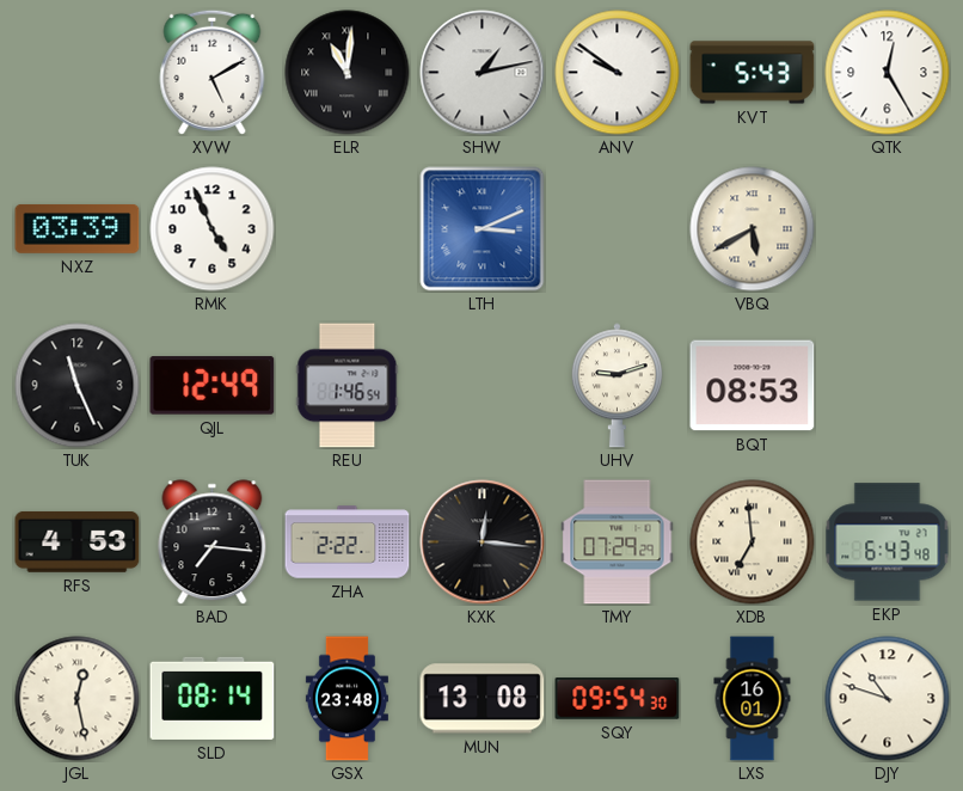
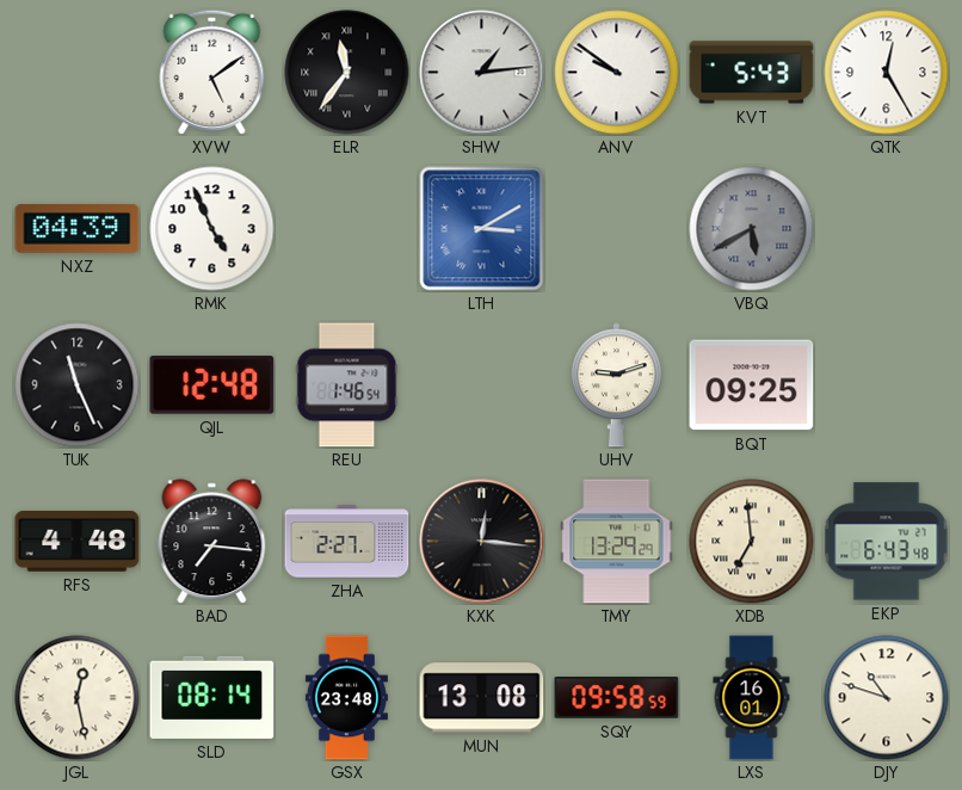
XVW: 5:10 -> 5:09
ELR: 11:01 -> 11:36
SHW: 1:13 -> 1:14
NXZ: 03:39 -> 04:39
LTH: 3:11 -> 3:10
VBQ dial: cream -> grey
QJL: 12:49 -> 12:48
BQT: 08:53 -> 09:25
RFS: 4:53 -> 4:48
ZHA: 2:22 -> 2:27
TMY: 07:29 -> 13:29
SQY: 09:54 -> 09:58
